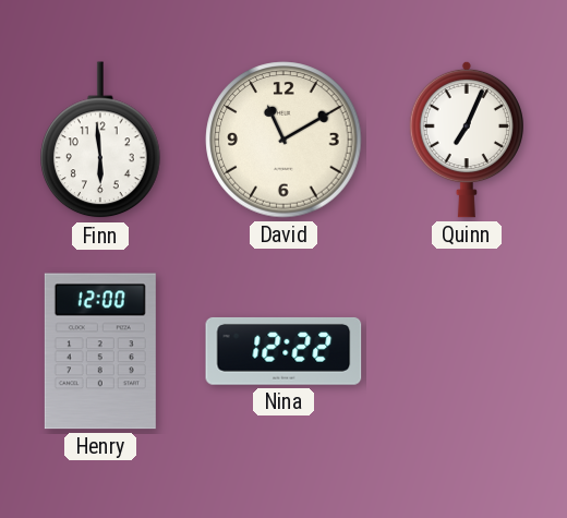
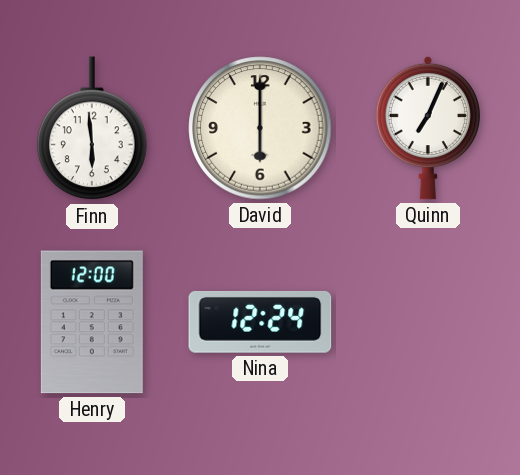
David: 11:10 -> 6:00
Nina: 12:22 -> 12:24
